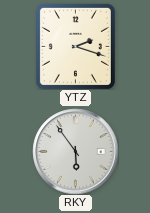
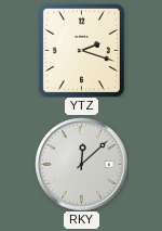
RKY: 5:54 -> 12:08
